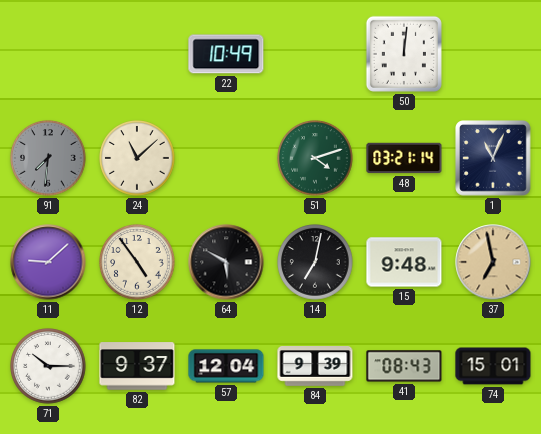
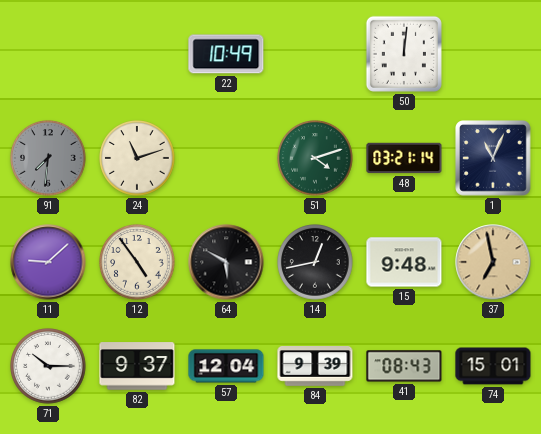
24: 11:08 -> 11:12
14: 7:02 -> 12:43
